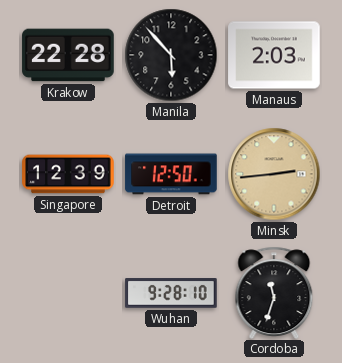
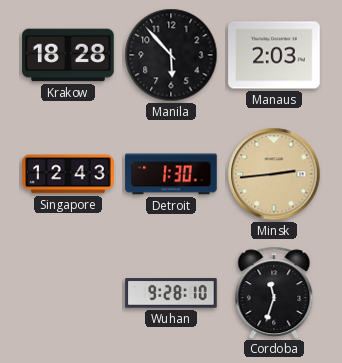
Krakow: 22:28 -> 18:28
Singapore: 12:39 -> 12:43
Detroit: 12:50 -> 1:30
